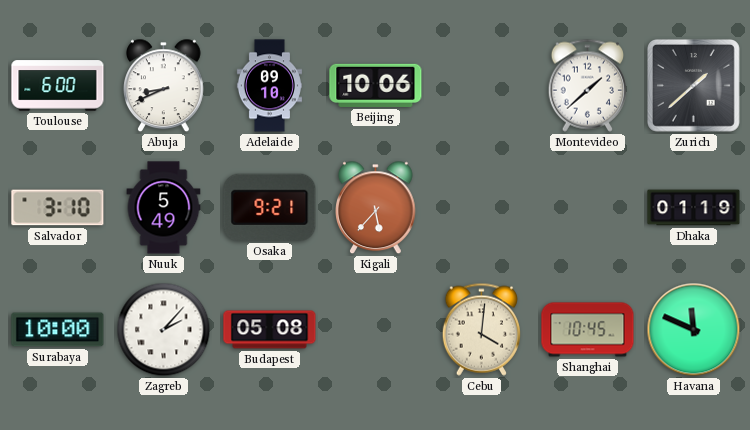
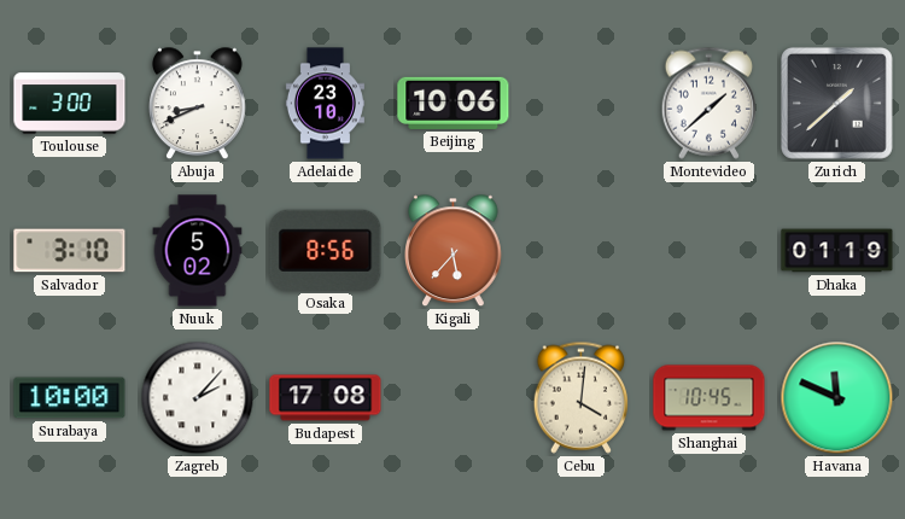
Toulouse: 6:00 -> 3:00
Adelaide: 09:10 -> 23:10
Nuuk: 5:49 -> 5:02
Osaka: 9:21 -> 8:56
Budapest: 05:08 -> 17:08
